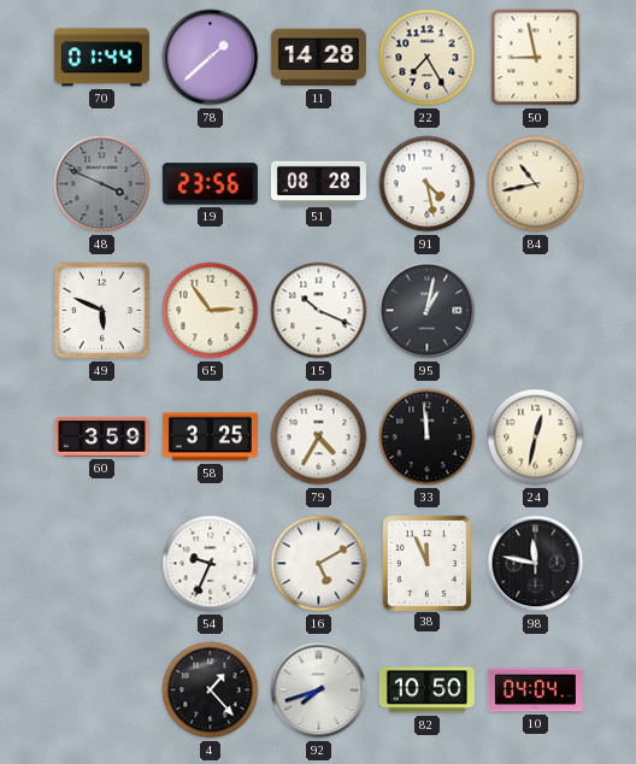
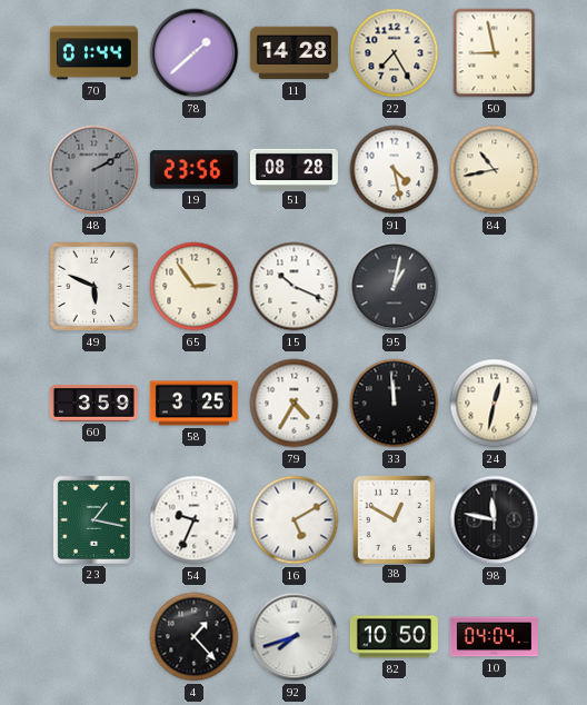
48: 3:49 -> 2:10
23: none -> 1:17
38: 11:56 -> 12:50
